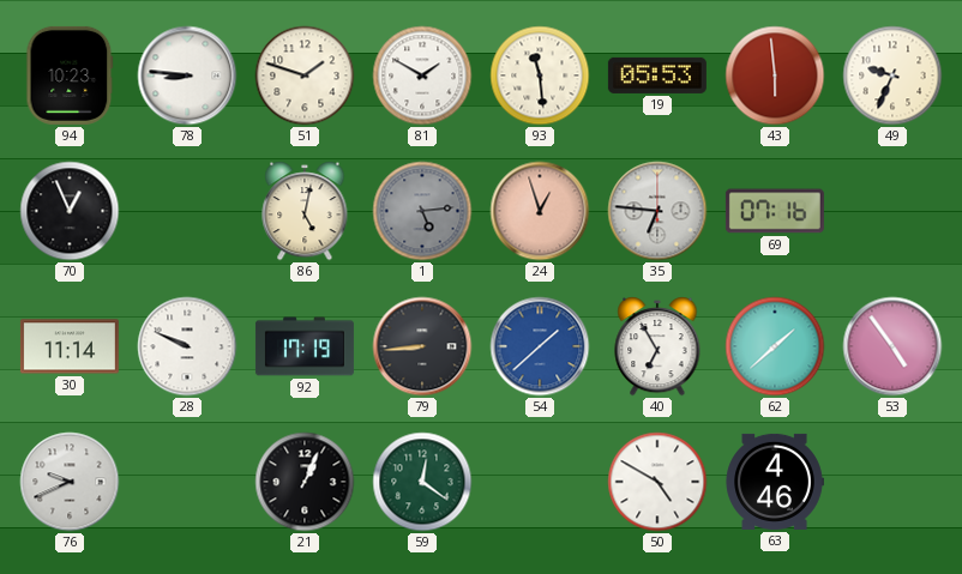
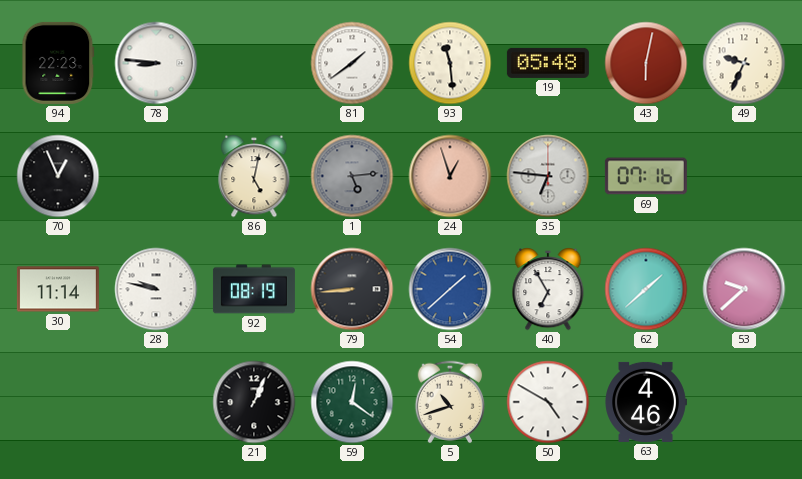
94: 10:23 -> 22:23
51: 1:48 -> none
81: 1:50 -> 1:39
19: 05:53 -> 05:48
43: 5:59 -> 6:02
28: 9:49 -> 9:47
92: 17:19 -> 08:19
53: 4:54 -> 9:38
76: 9:41 -> none
5: none -> 10:42
